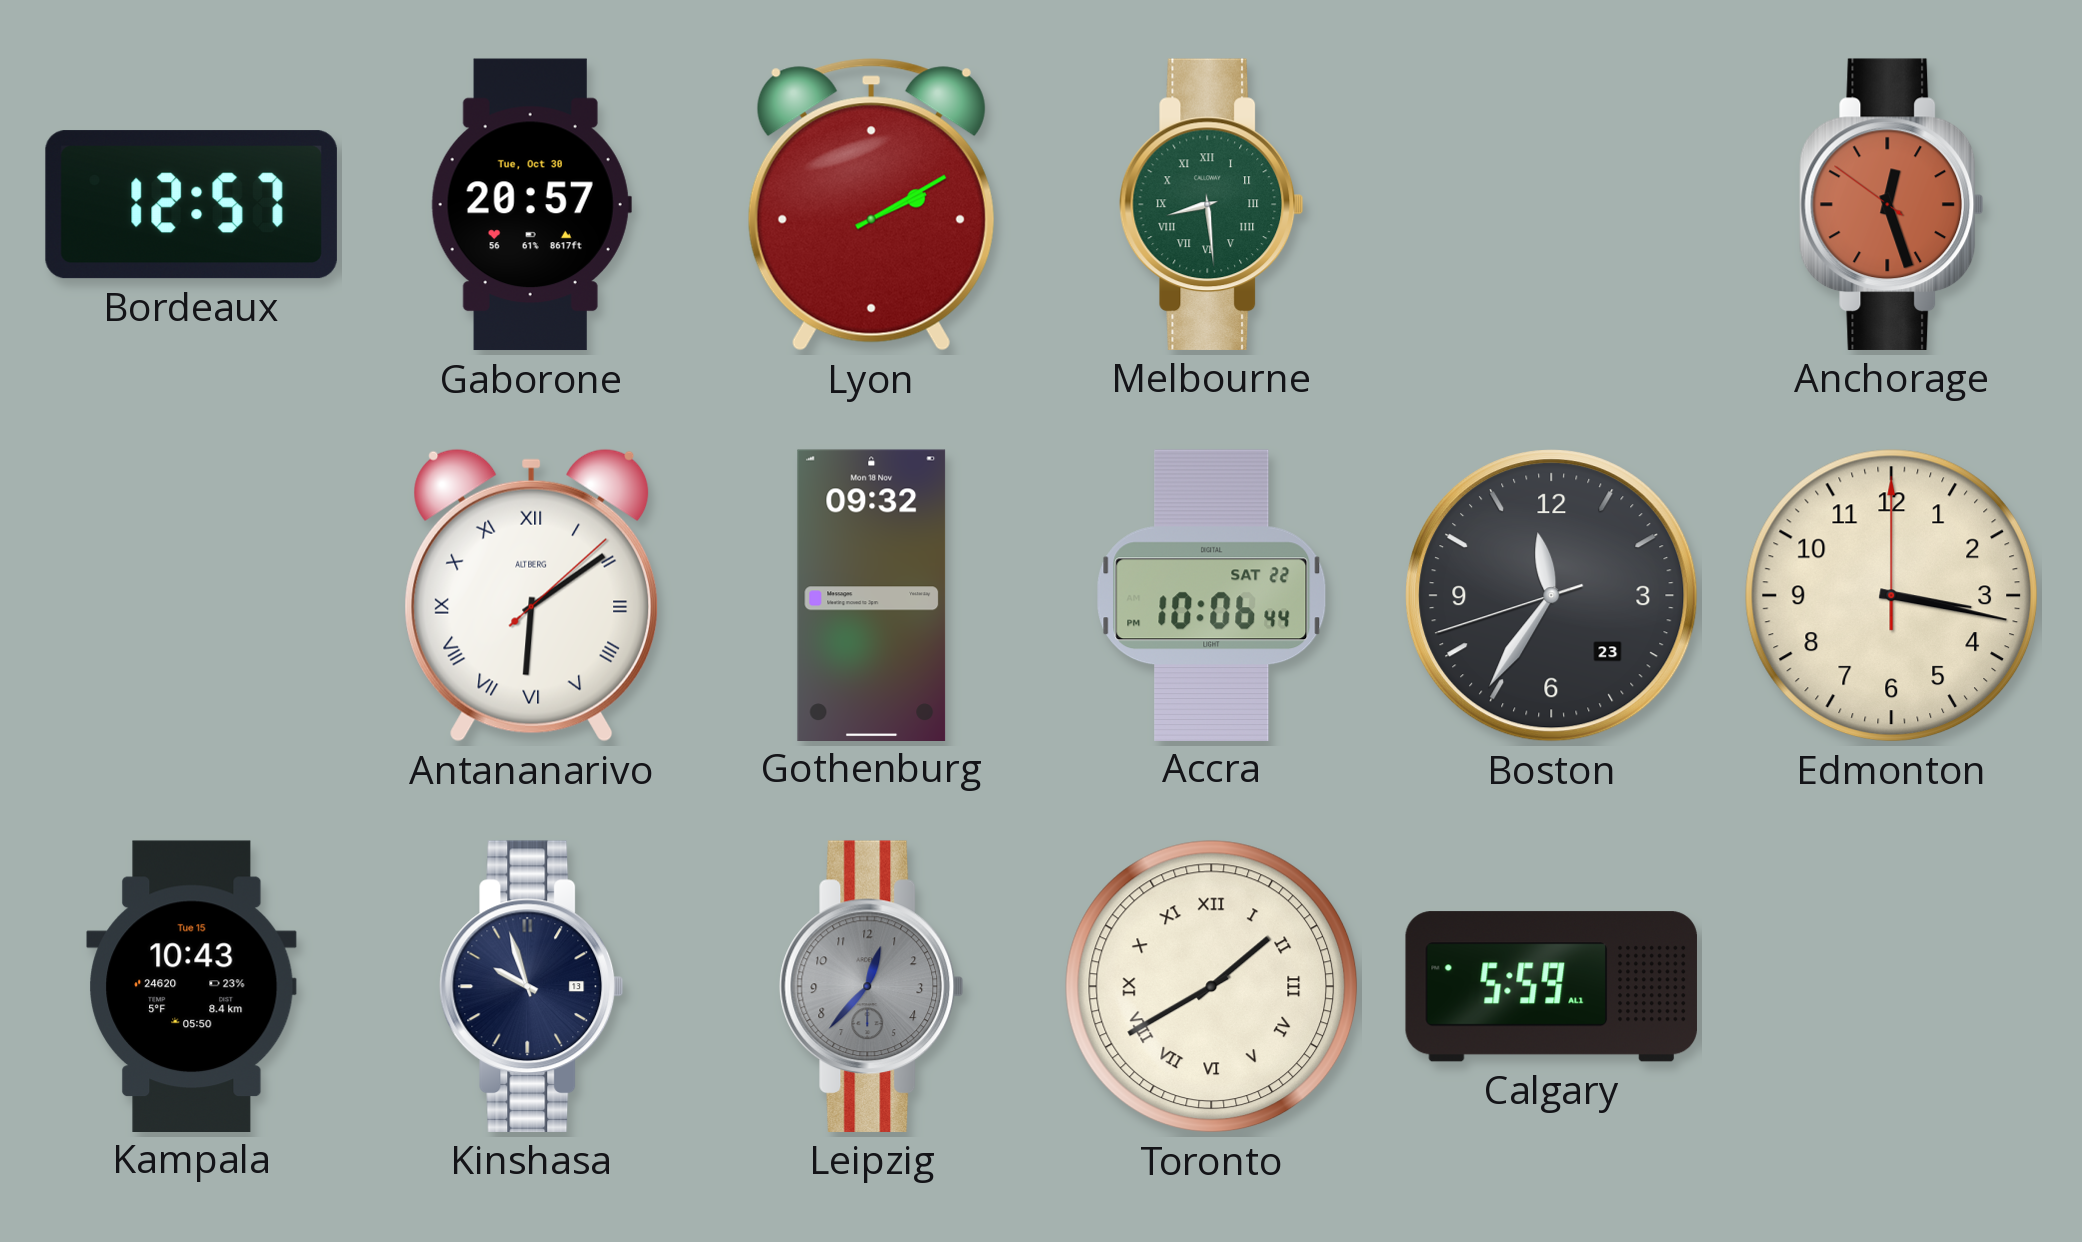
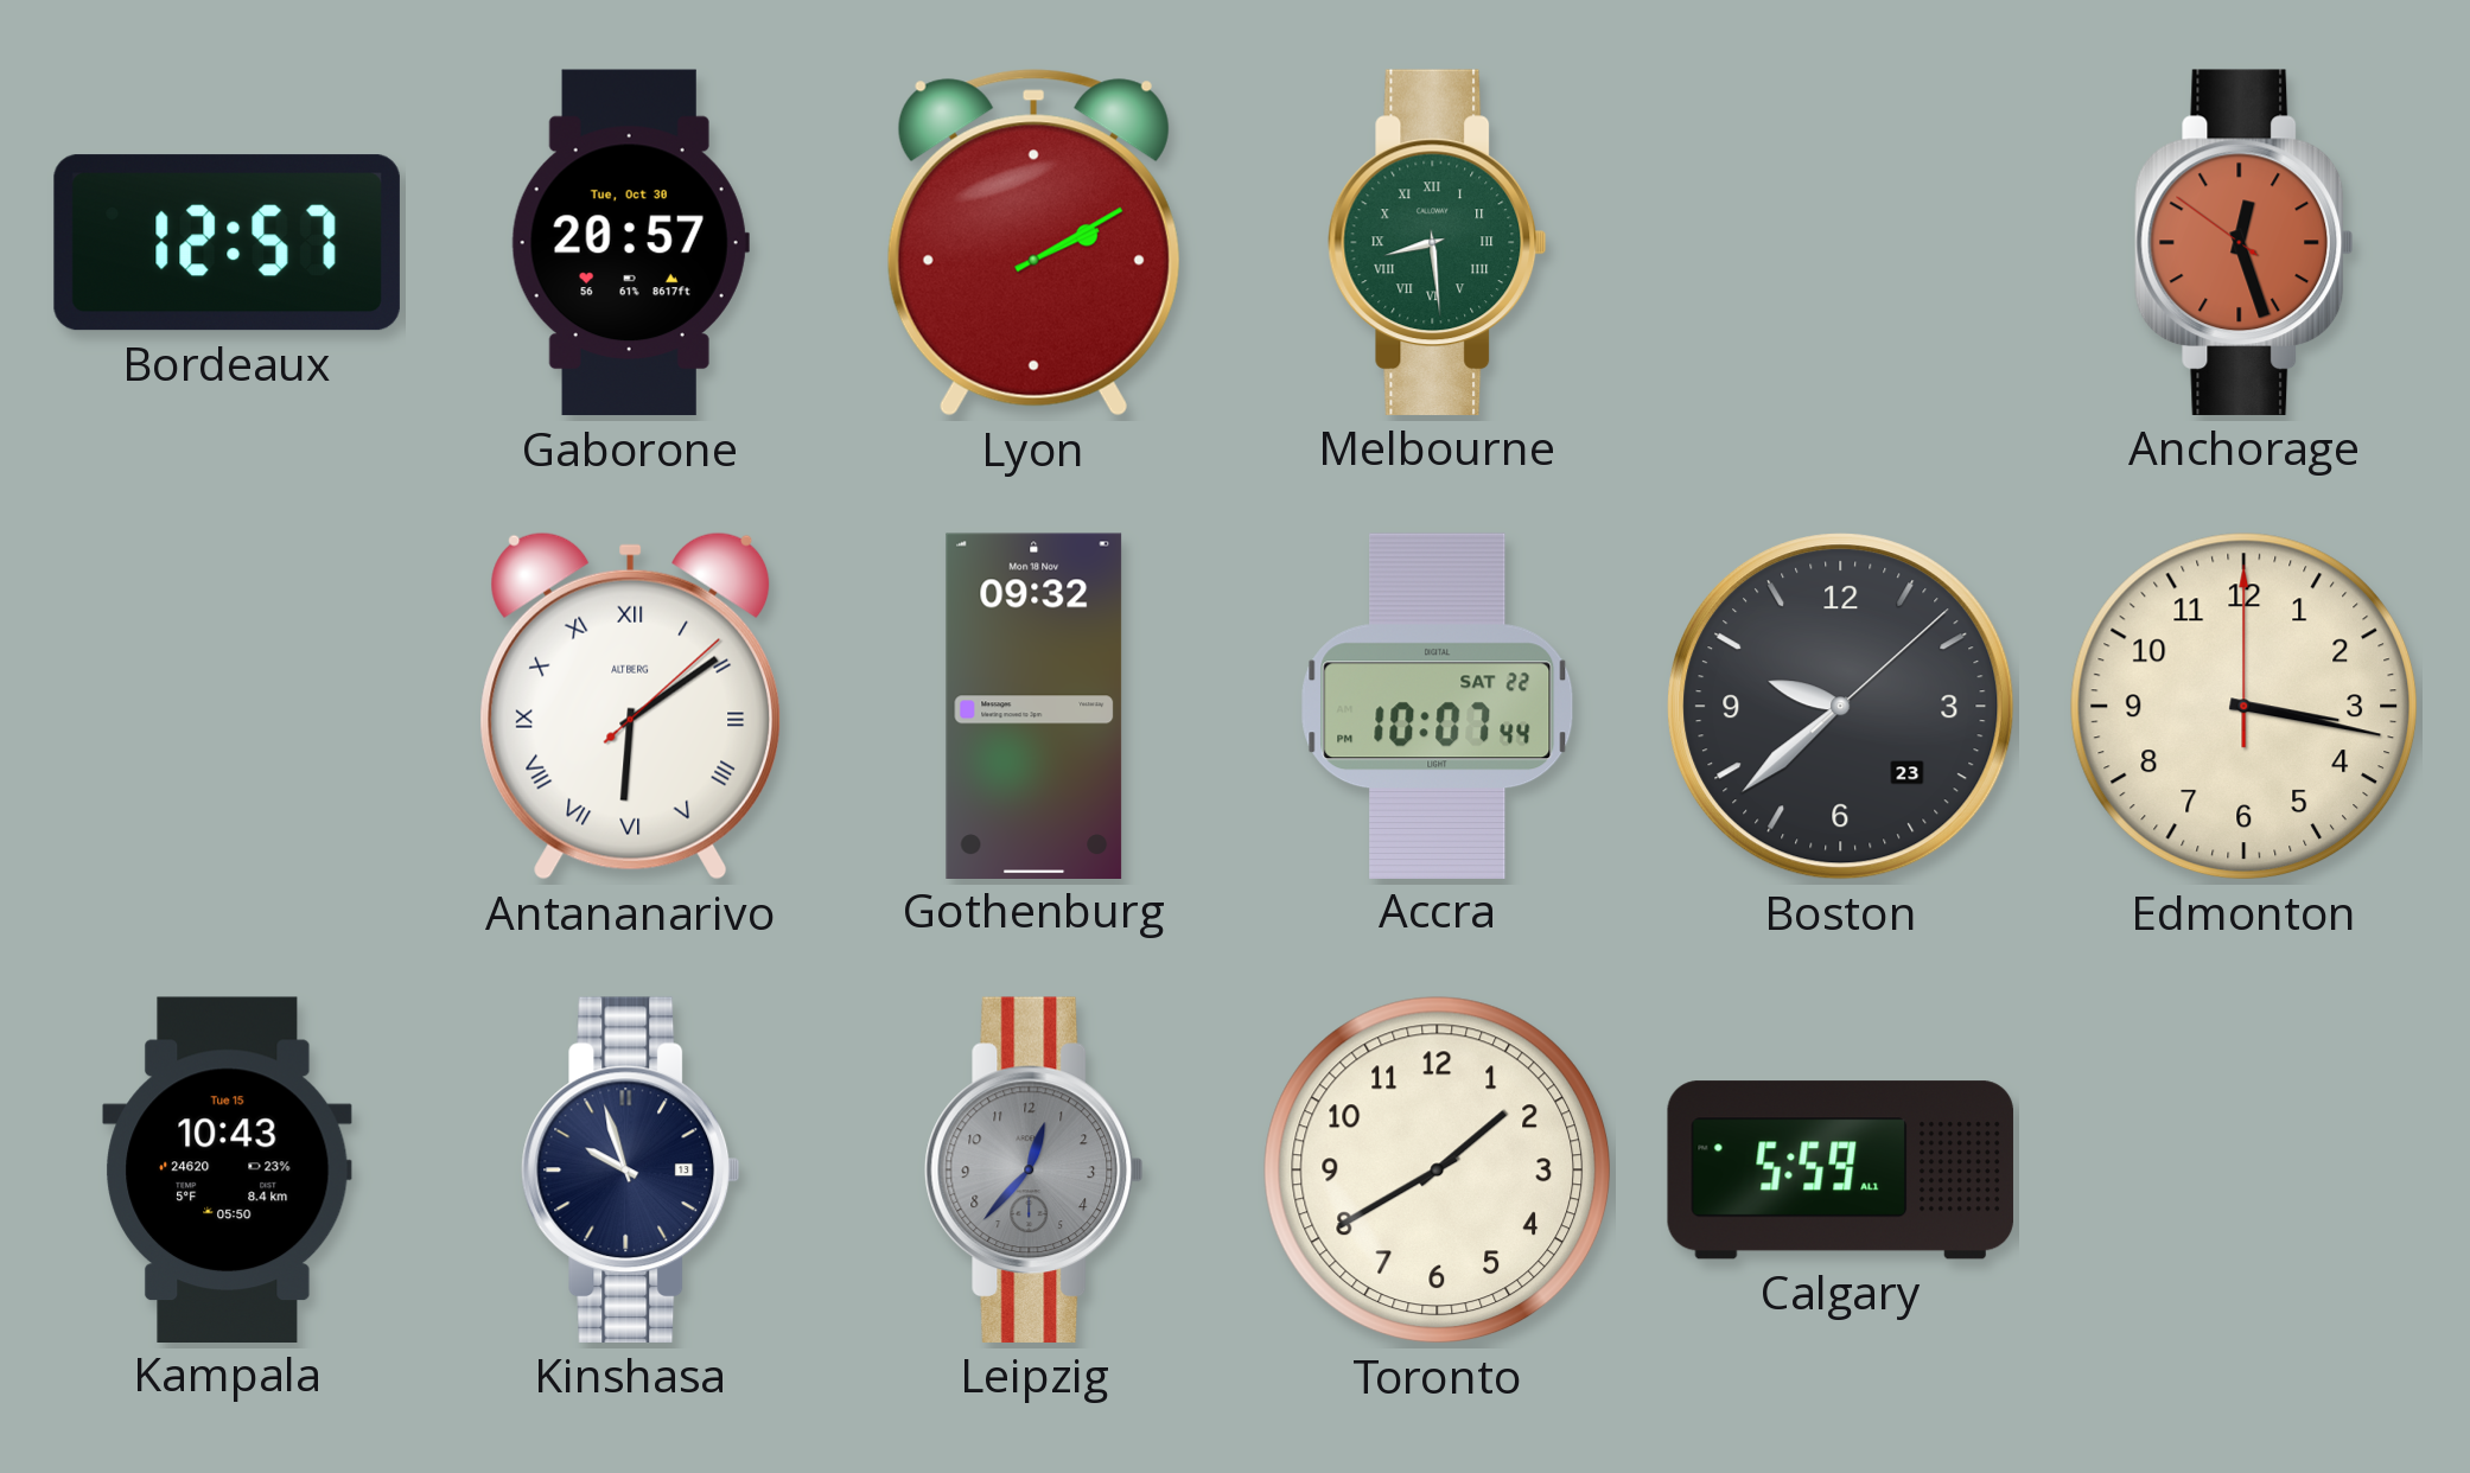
Accra: 10:06 -> 10:07
Boston: 11:35 -> 9:38
Toronto numerals: Roman -> Arabic
